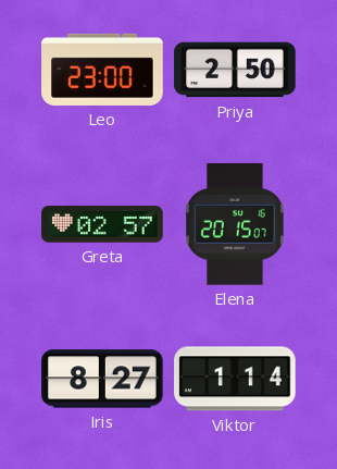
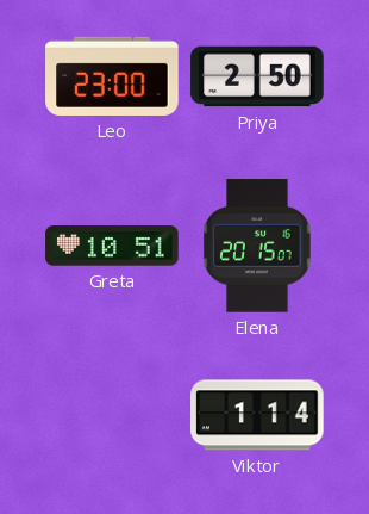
Greta: 02:57 -> 10:51
Iris: 8:27 -> none
